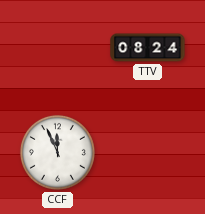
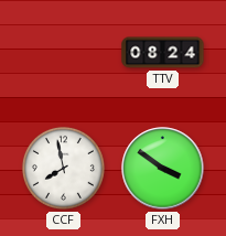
CCF: 11:56 -> 7:58
FXH: none -> 3:51
